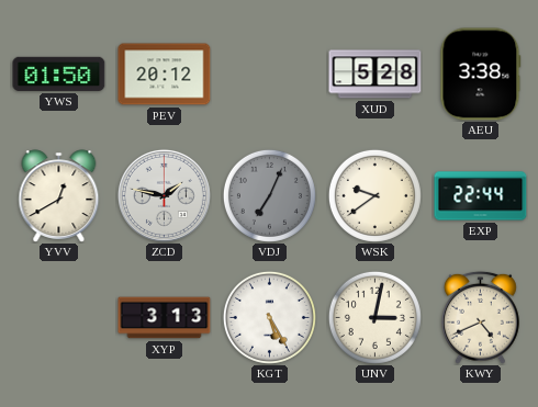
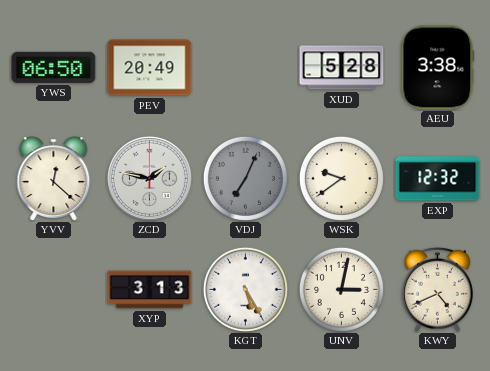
YWS: 01:50 -> 06:50
PEV: 20:12 -> 20:49
YVV: 12:40 -> 12:22
EXP: 22:44 -> 12:32
